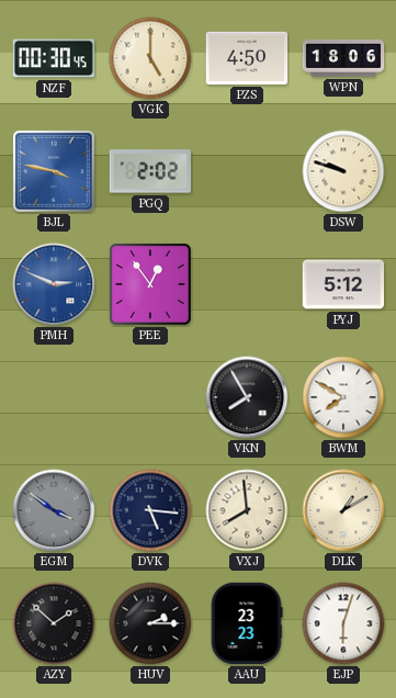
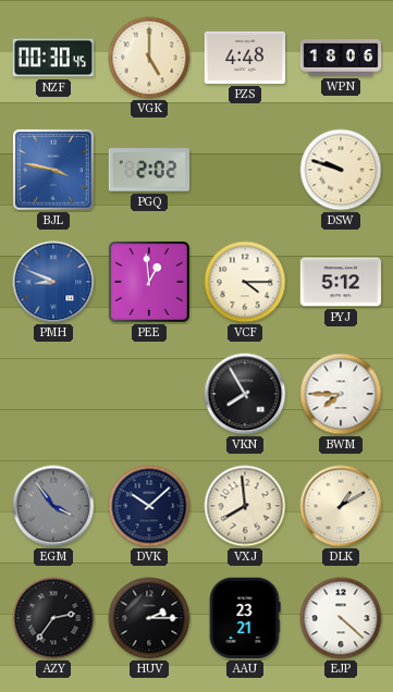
PZS: 4:50 -> 4:48
PMH: 2:49 -> 8:49
PEE: 12:54 -> 12:59
VCF: none -> 4:15
BWM: 7:50 -> 7:45
EGM: 3:51 -> 3:54
DVK: 5:16 -> 10:08
AZY: 1:52 -> 2:36
AAU: 23:23 -> 23:21
EJP: 6:03 -> 4:22
